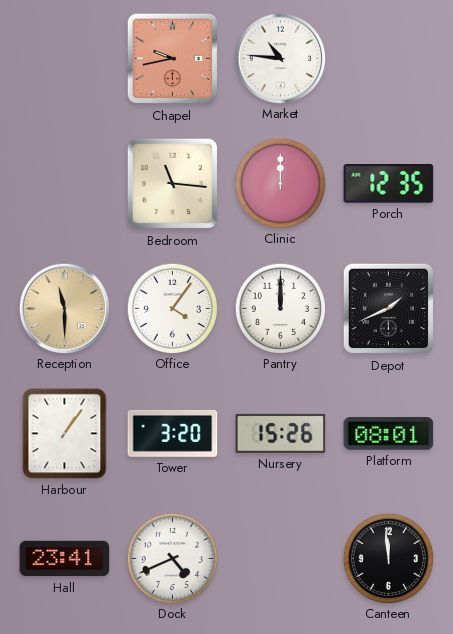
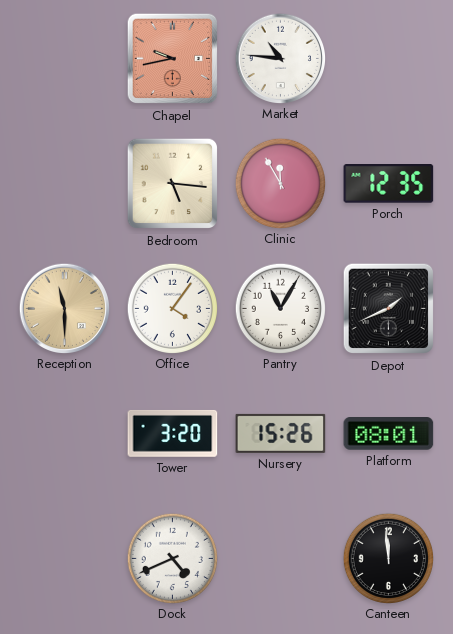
Bedroom: 11:16 -> 5:16
Clinic: 12:00 -> 11:55
Pantry: 12:00 -> 11:05
Harbour: 1:06 -> none
Hall: 23:41 -> none
